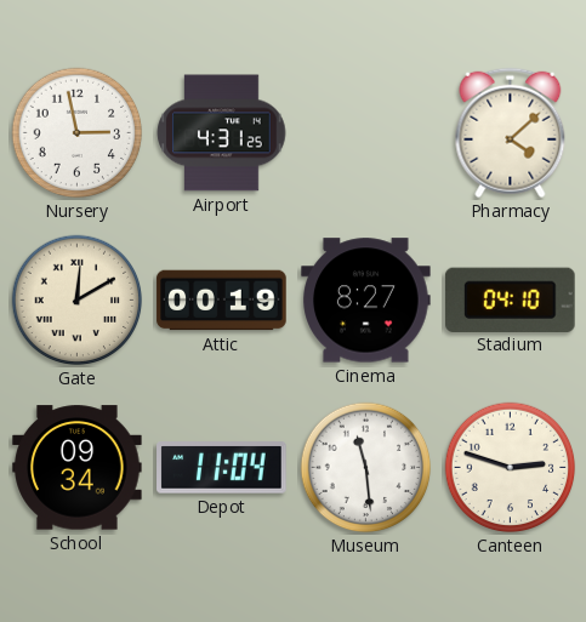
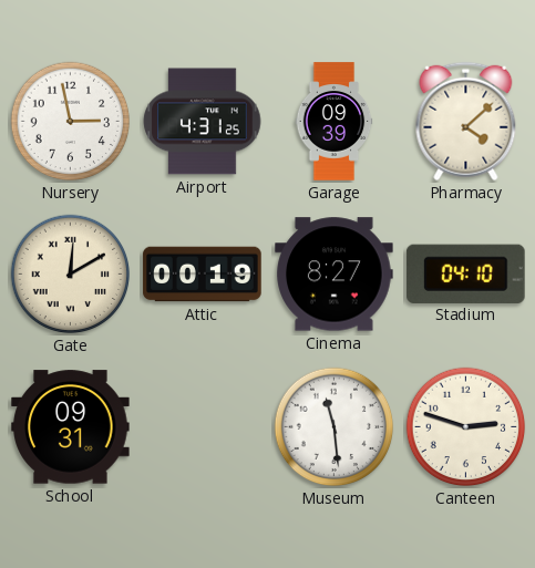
Garage: none -> 09:39
School: 09:34 -> 09:31
Depot: 11:04 -> none
